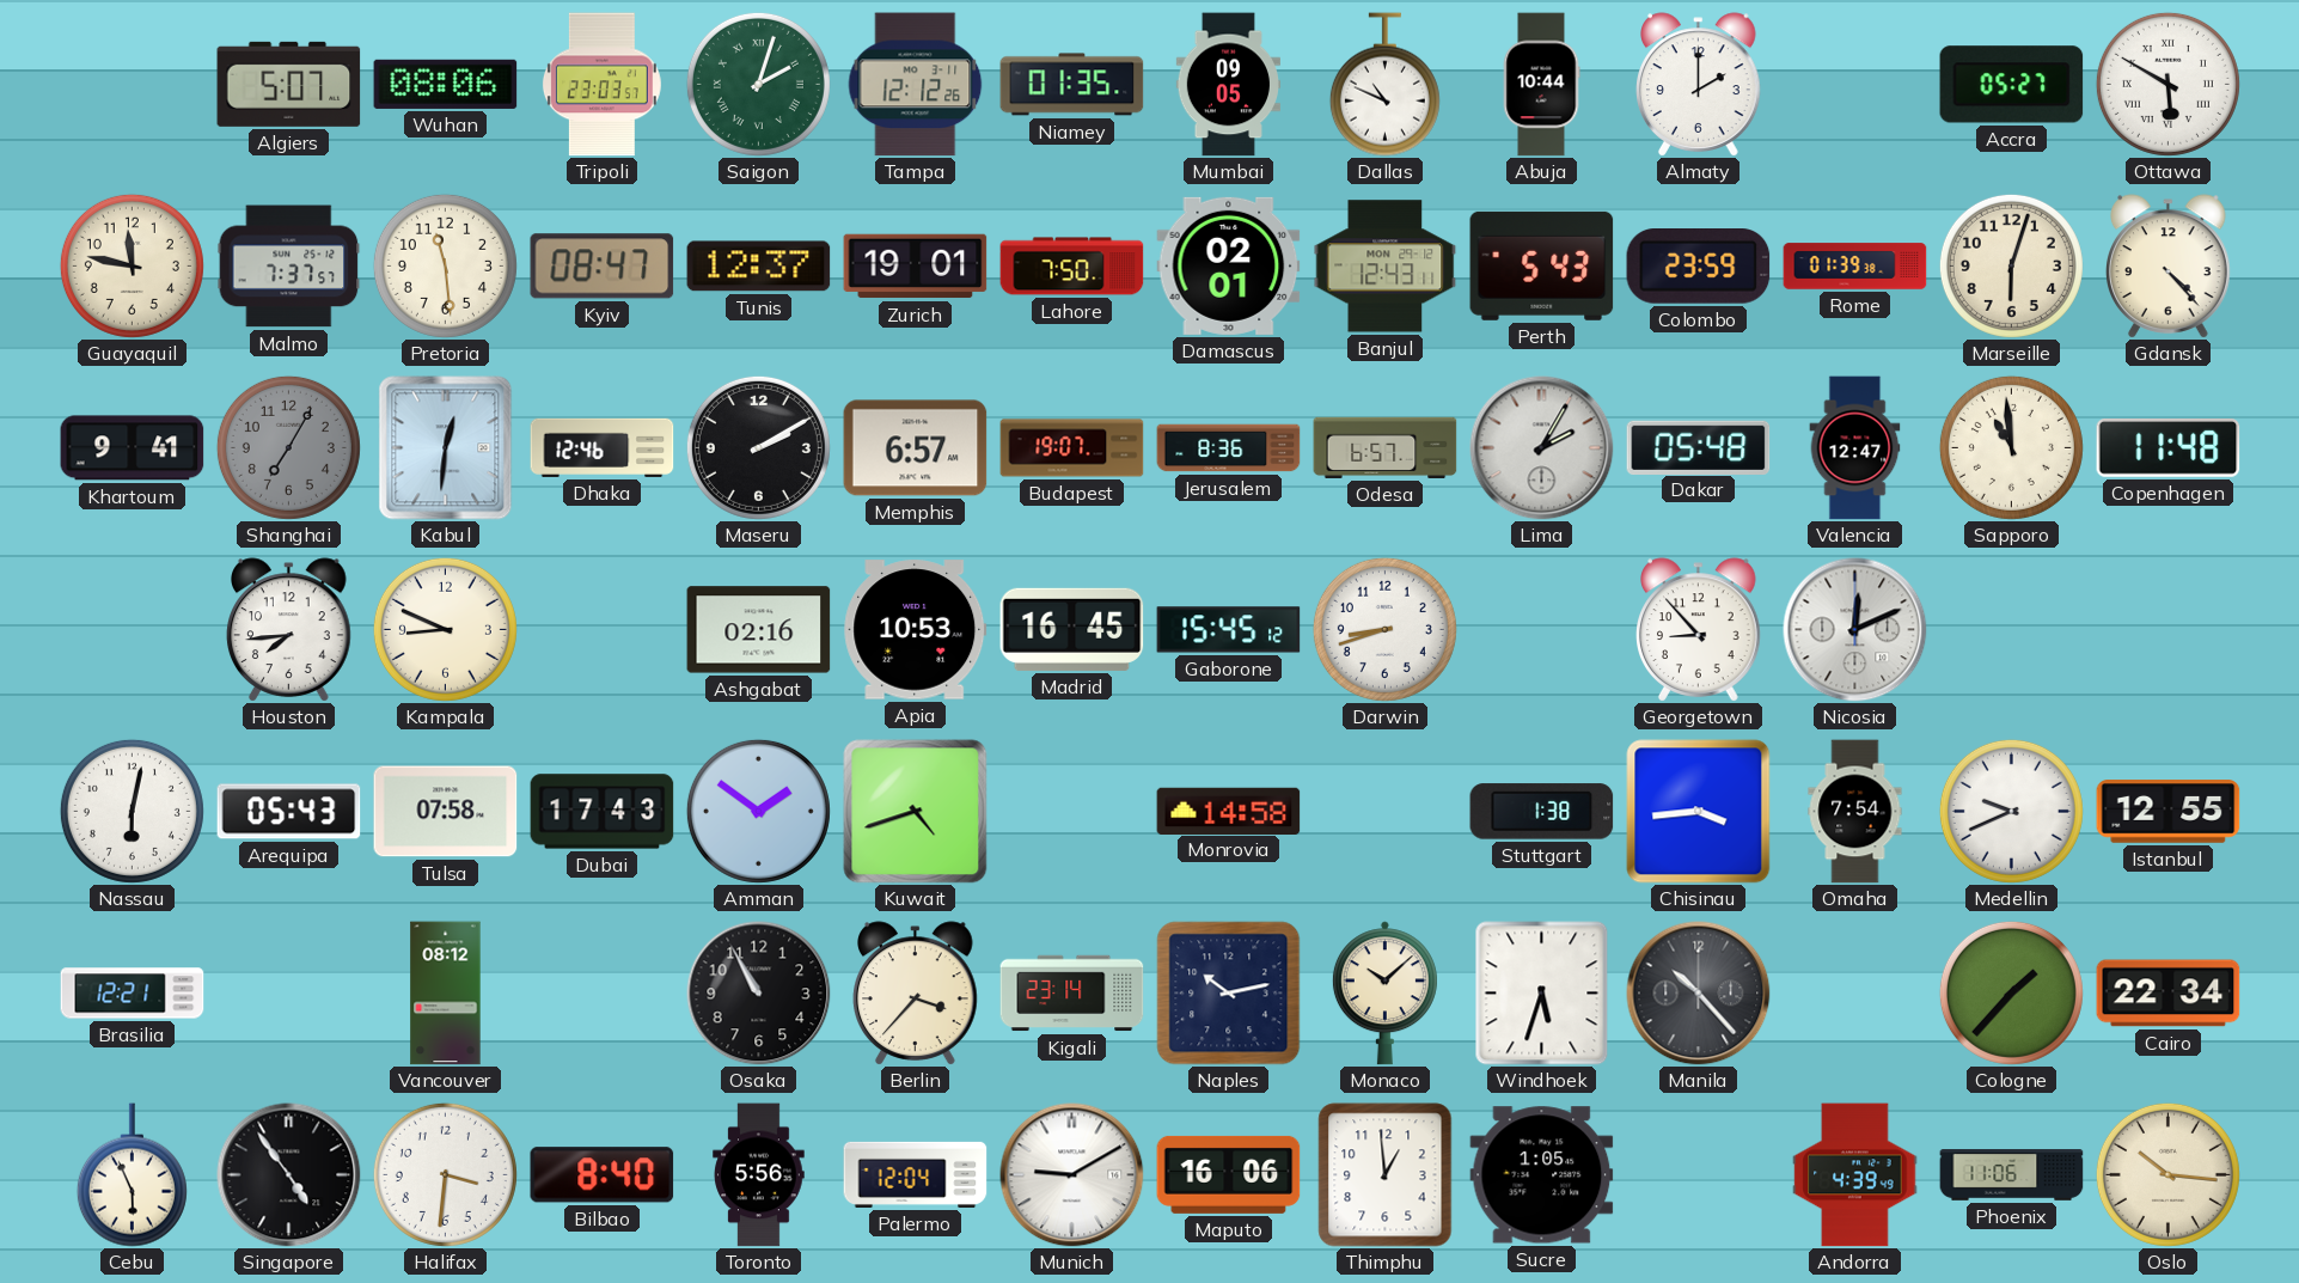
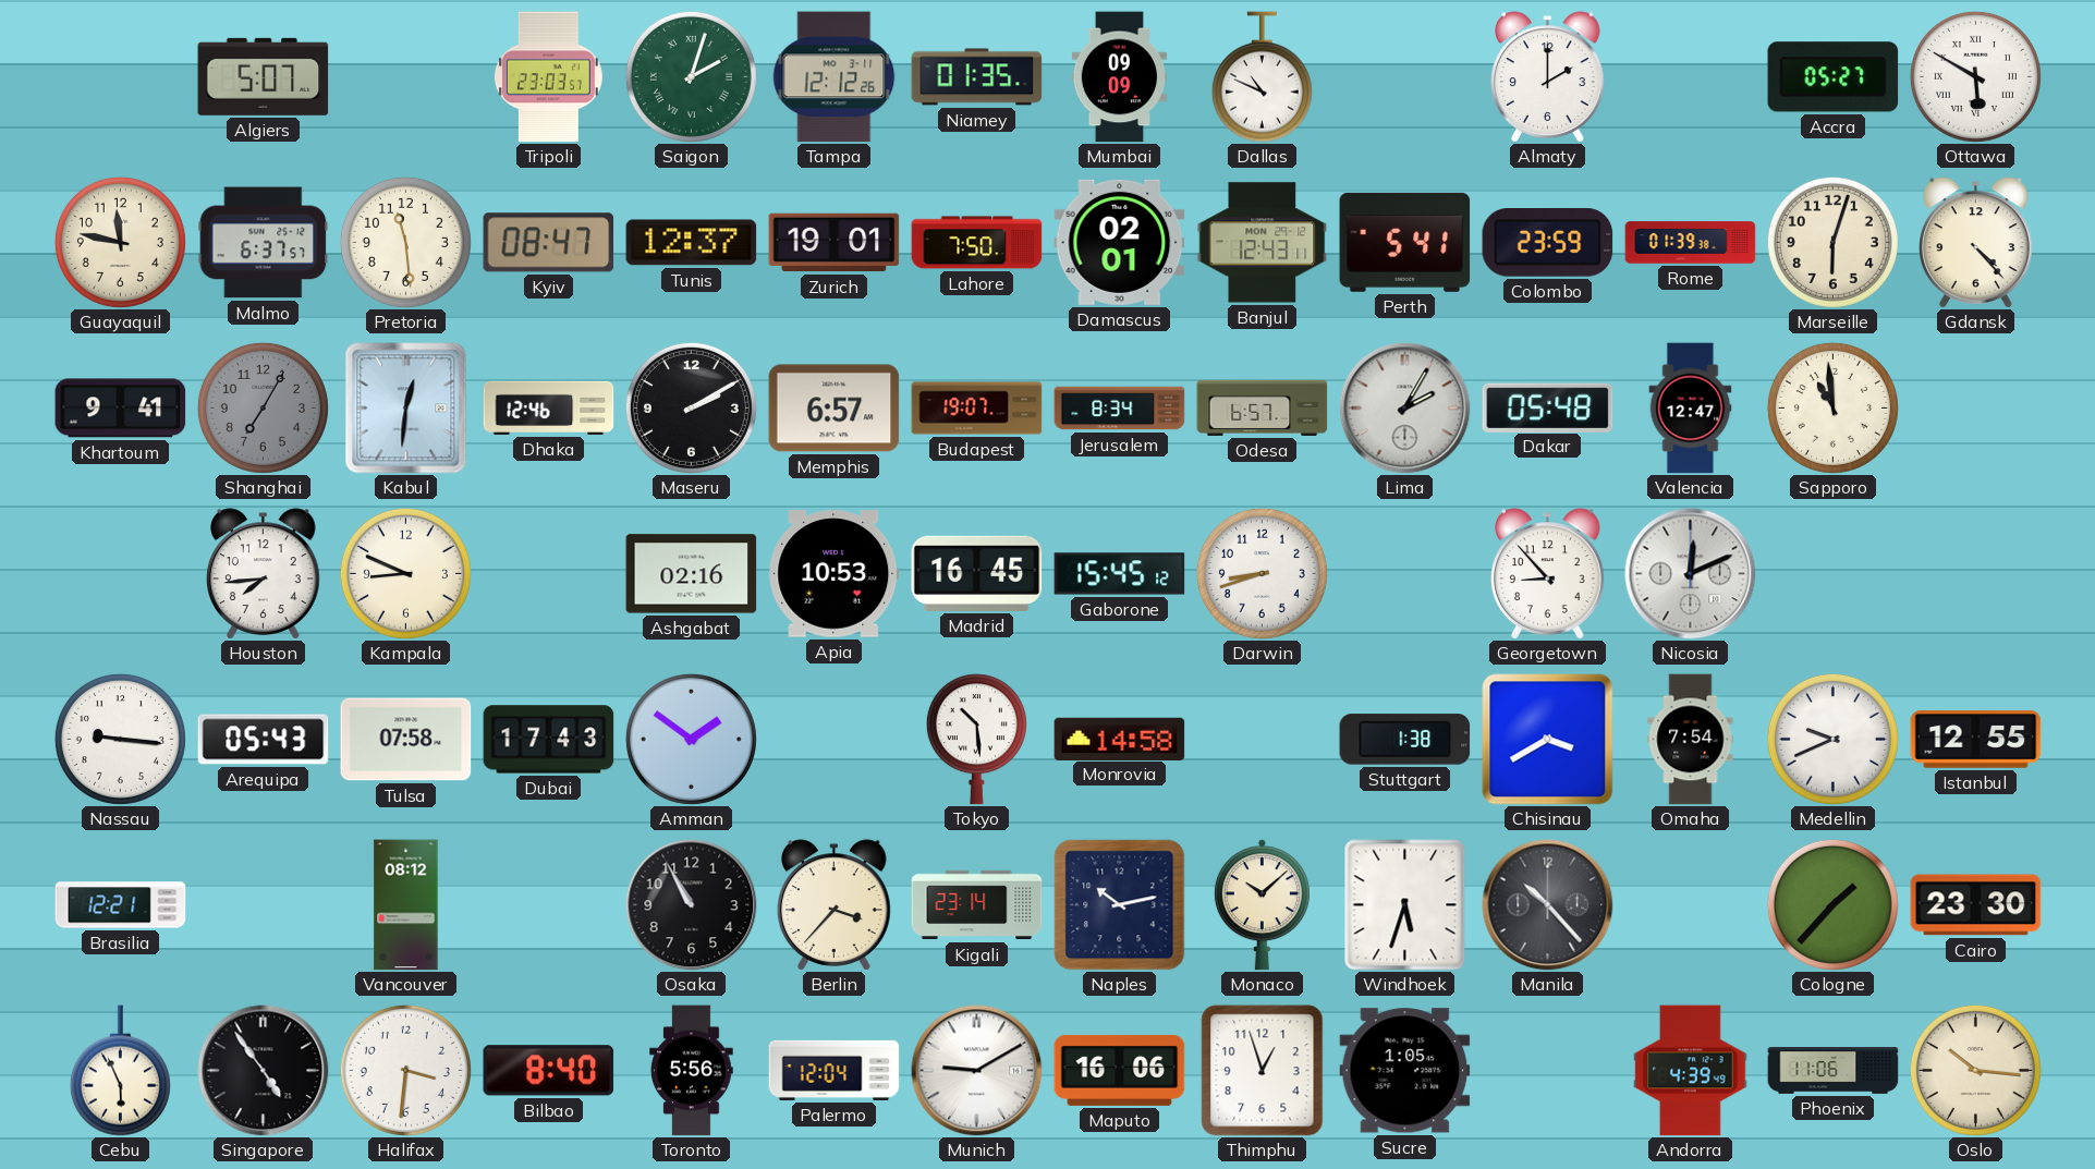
Wuhan: 08:06 -> none
Mumbai: 09:05 -> 09:09
Abuja: 10:44 -> none
Malmo: 7:37 -> 6:37
Perth: 5:43 -> 5:41
Jerusalem: 8:36 -> 8:34
Copenhagen: 11:48 -> none
Nassau: 6:02 -> 9:16
Kuwait: 4:42 -> none
Tokyo: none -> 10:29
Chisinau: 3:44 -> 3:40
Cairo: 22:34 -> 23:30
Thimphu: 12:59 -> 12:57
